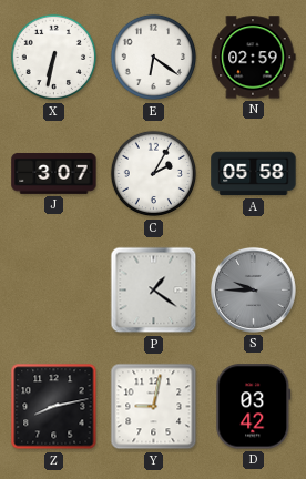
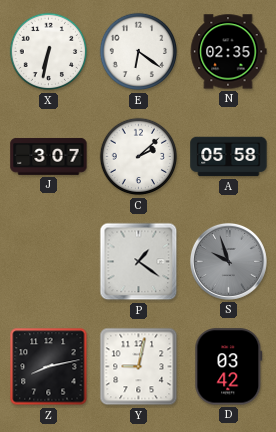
N: 02:59 -> 02:35
C: 2:05 -> 2:08
S: 9:45 -> 9:57
